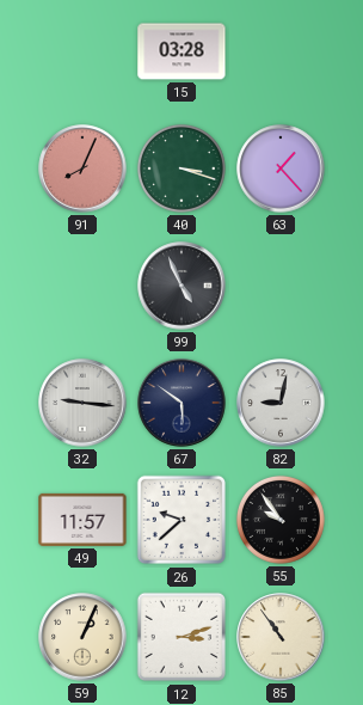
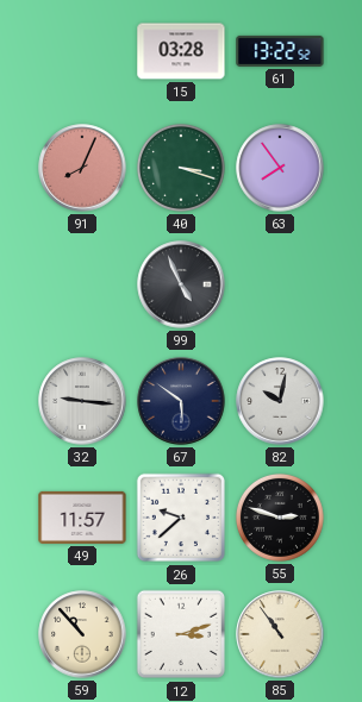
61: none -> 13:22
63: 1:23 -> 7:54
82: 9:02 -> 10:02
55: 9:54 -> 2:48
59: 1:04 -> 10:53
